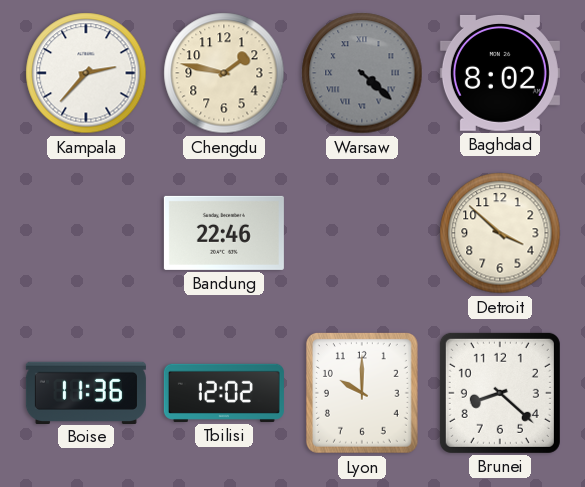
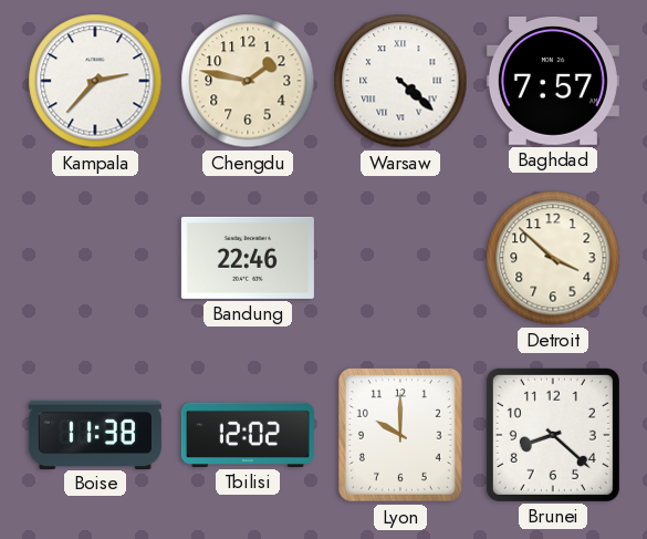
Warsaw dial: grey -> white
Baghdad: 8:02 -> 7:57
Boise: 11:36 -> 11:38
